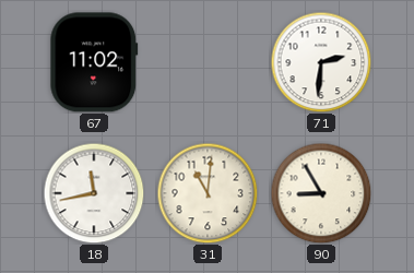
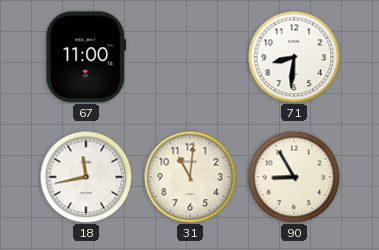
67: 11:02 -> 11:00
71: 2:31 -> 8:31
